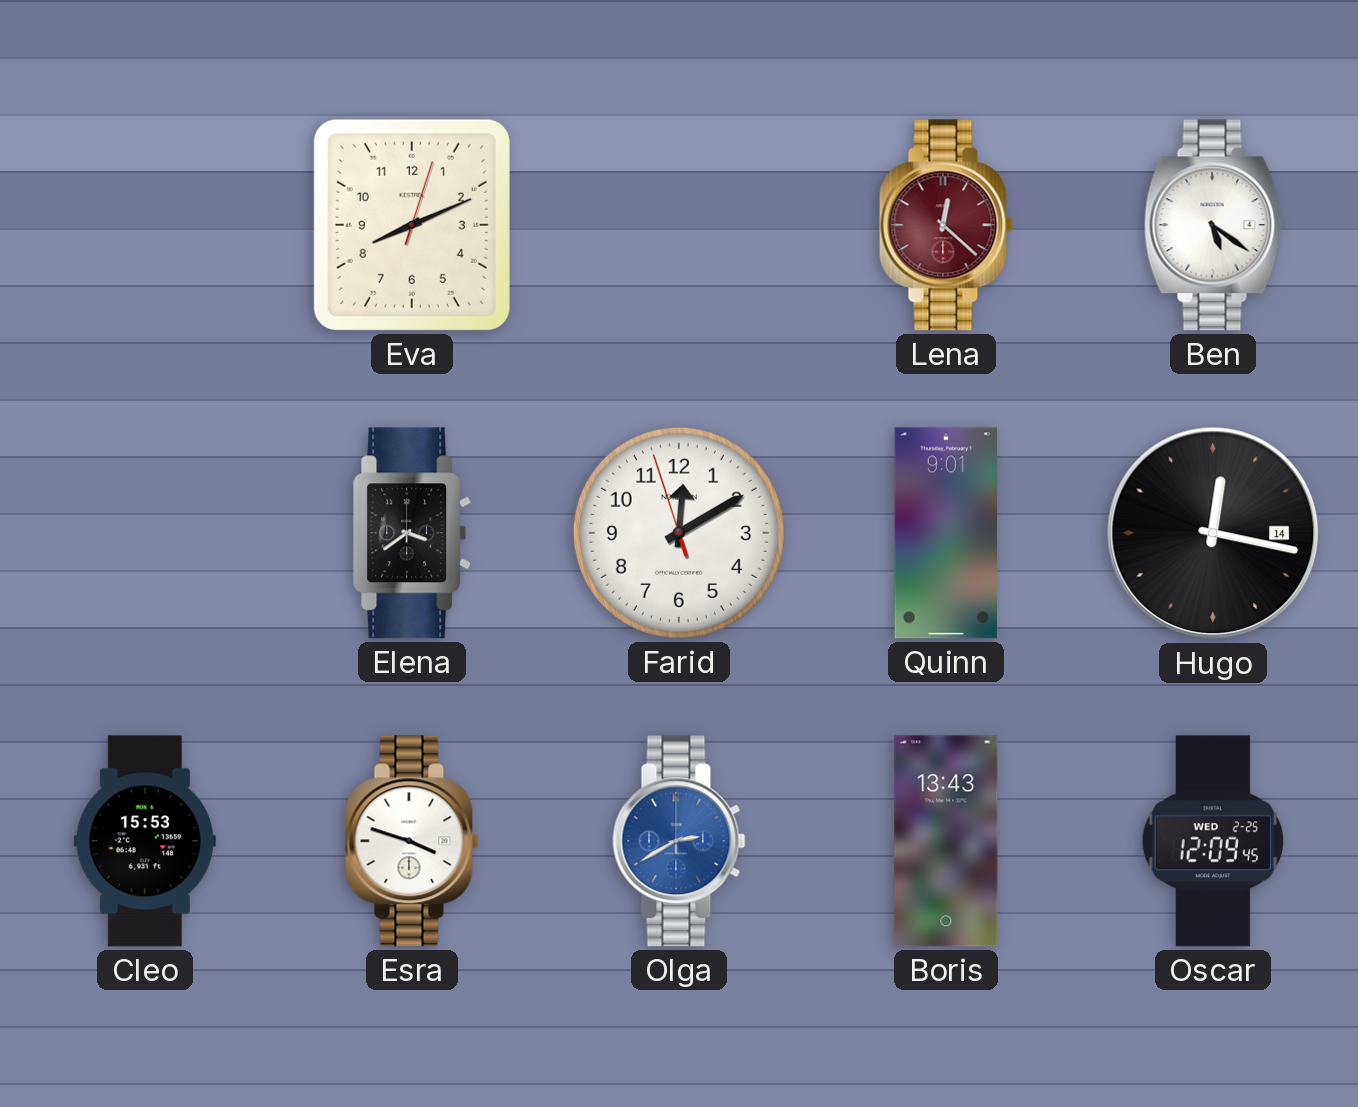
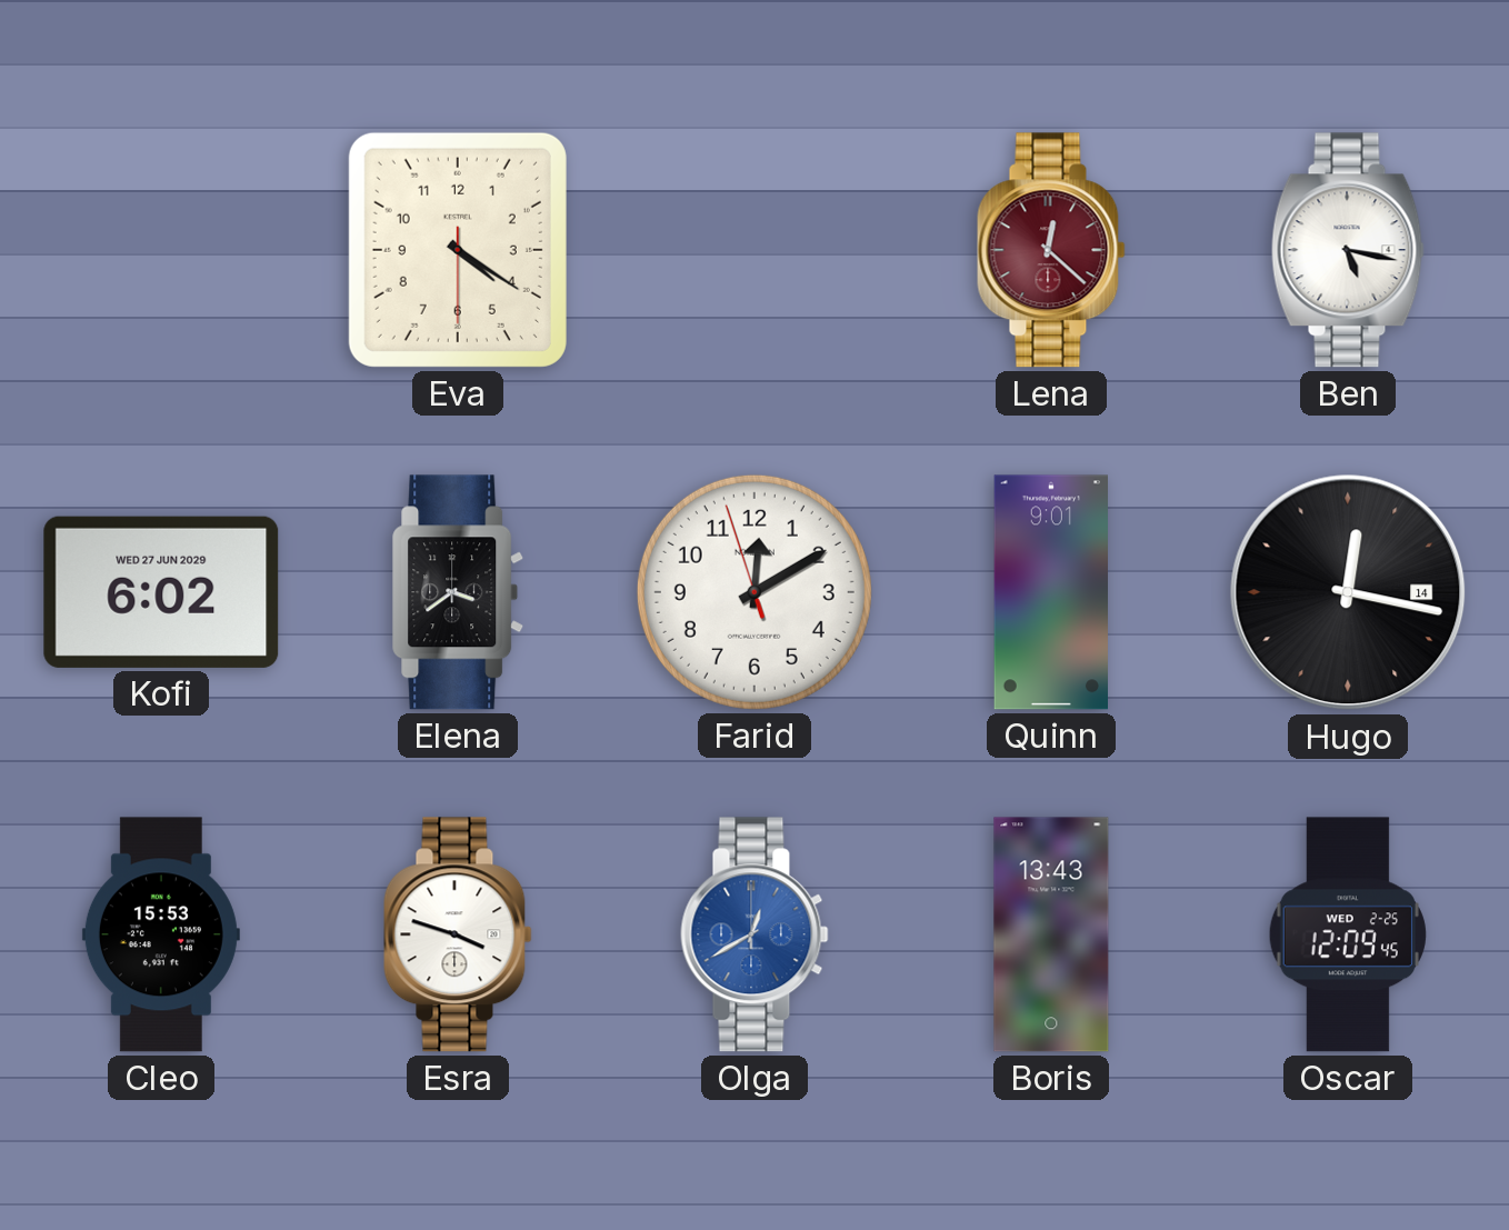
Eva: 8:11 -> 4:20
Ben: 5:21 -> 5:17
Kofi: none -> 6:02
Olga: 2:40 -> 12:40
